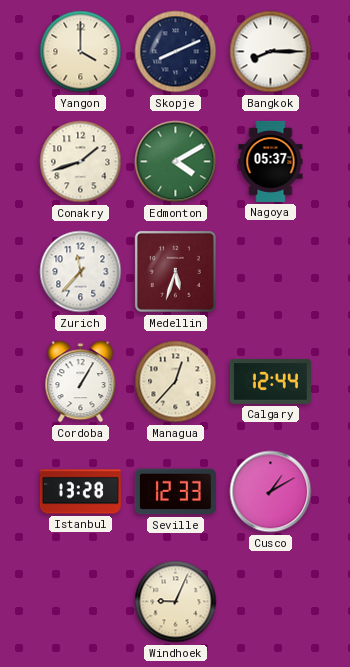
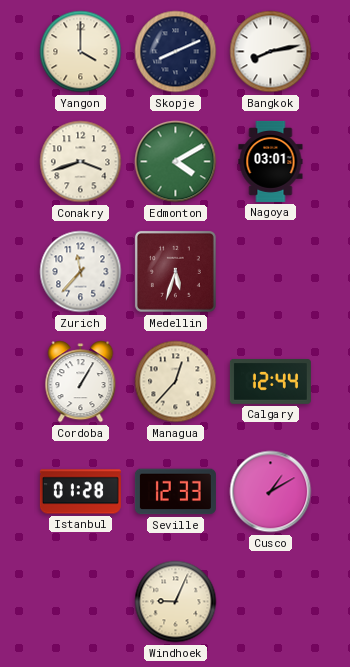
Bangkok: 8:15 -> 8:13
Conakry: 1:42 -> 3:42
Nagoya: 05:37 -> 03:01
Istanbul: 13:28 -> 01:28
